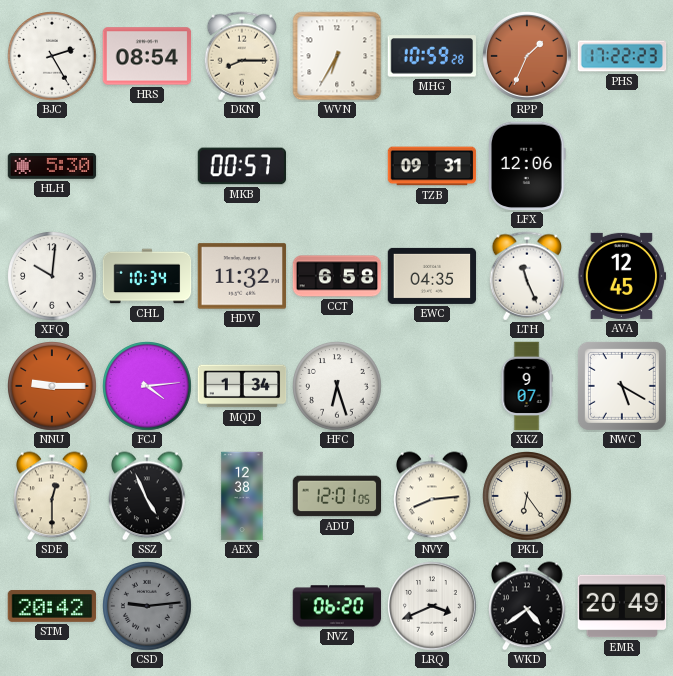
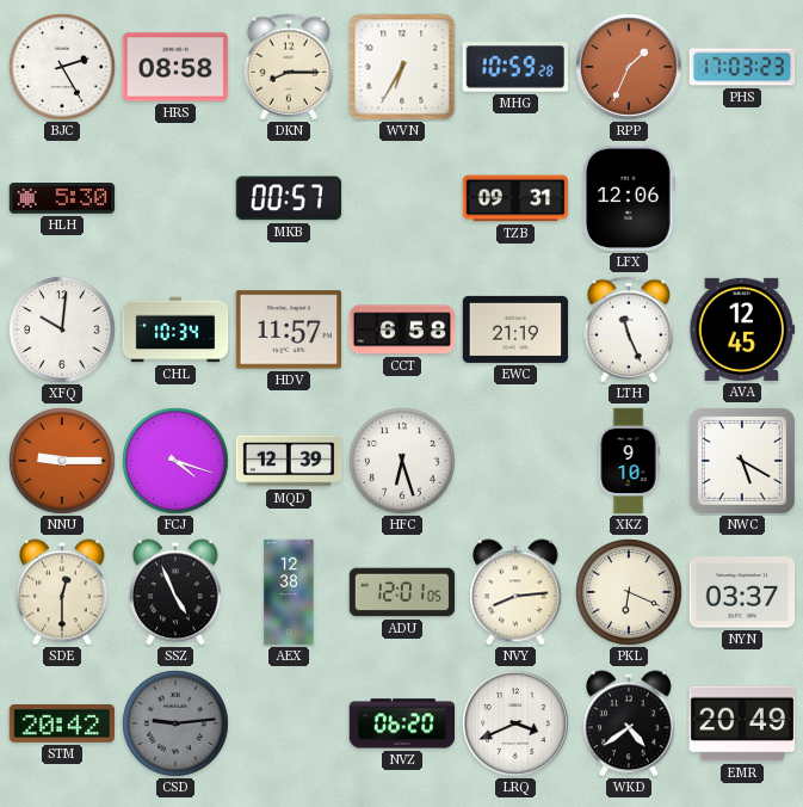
HRS: 08:54 -> 08:58
PHS: 17:22 -> 17:03
HDV: 11:32 -> 11:57
EWC: 04:35 -> 21:19
FCJ: 4:14 -> 4:18
MQD: 1:34 -> 12:39
XKZ: 9:07 -> 9:10
PKL: 6:24 -> 6:19
NYN: none -> 03:37
